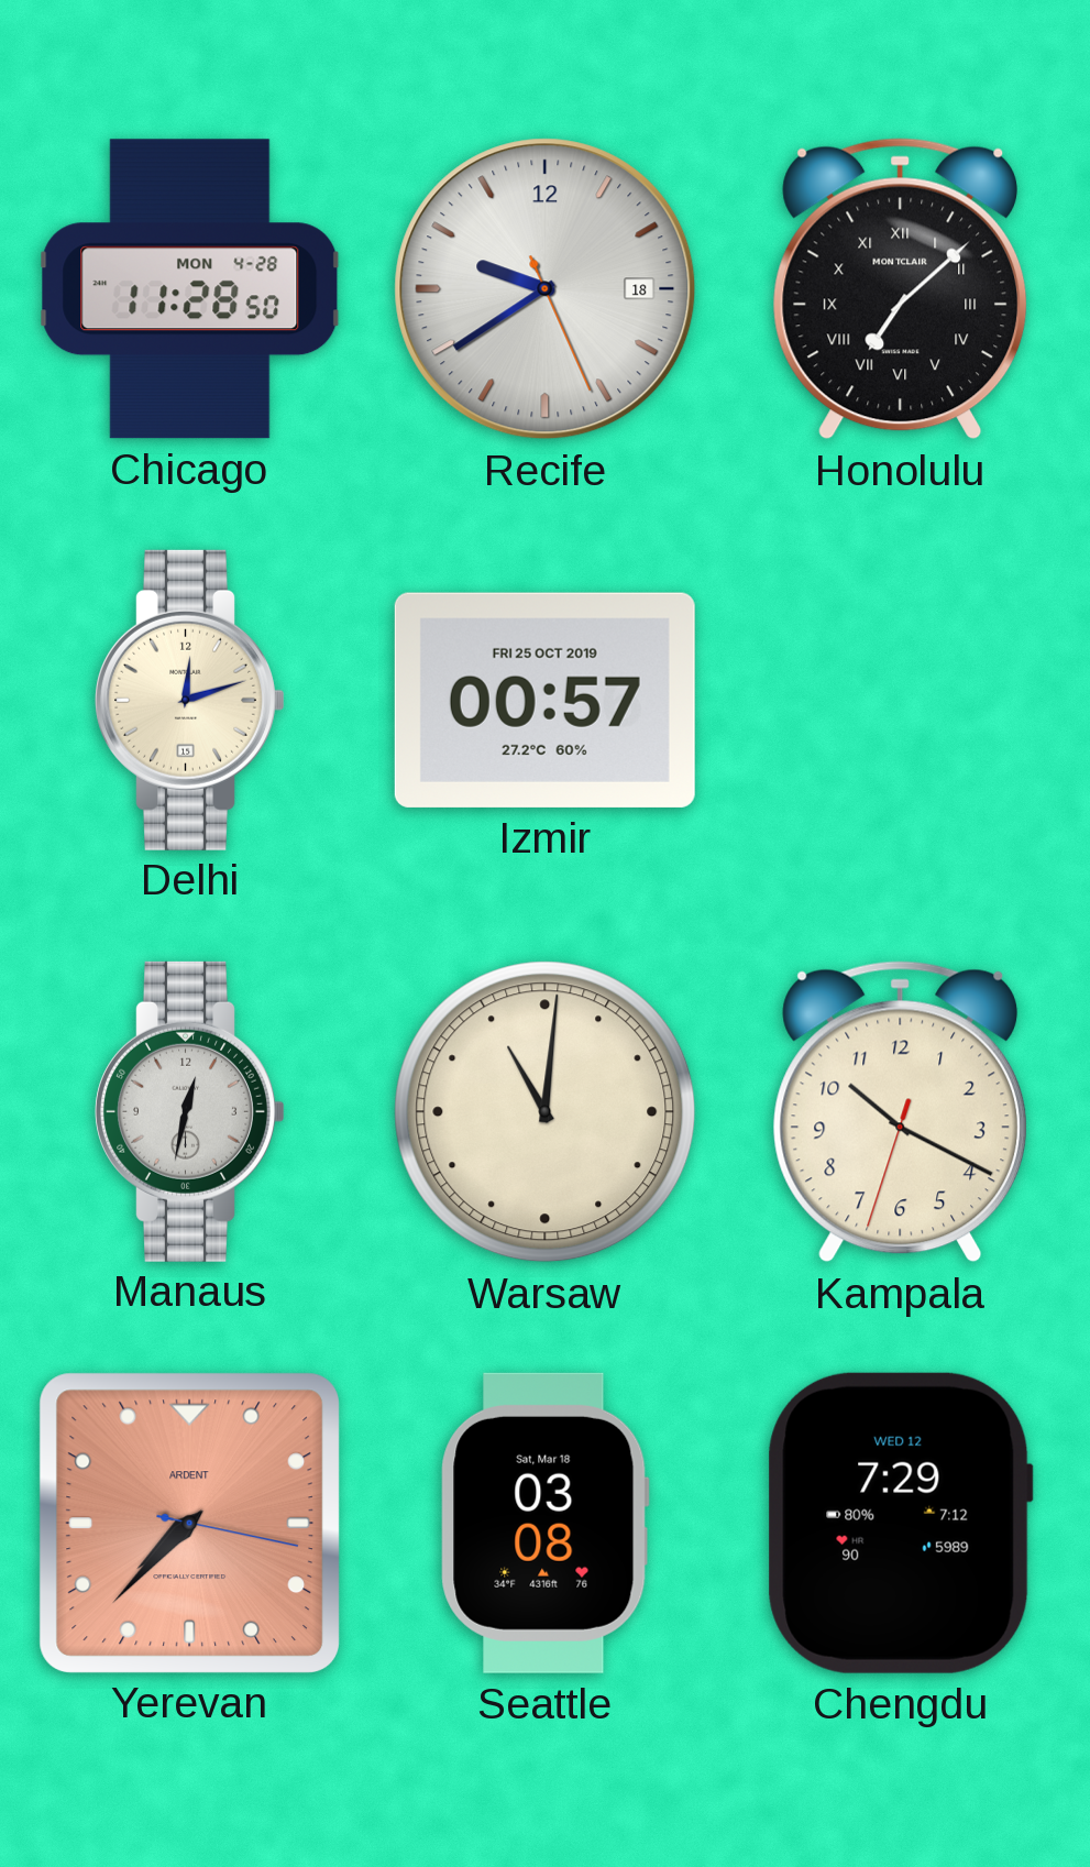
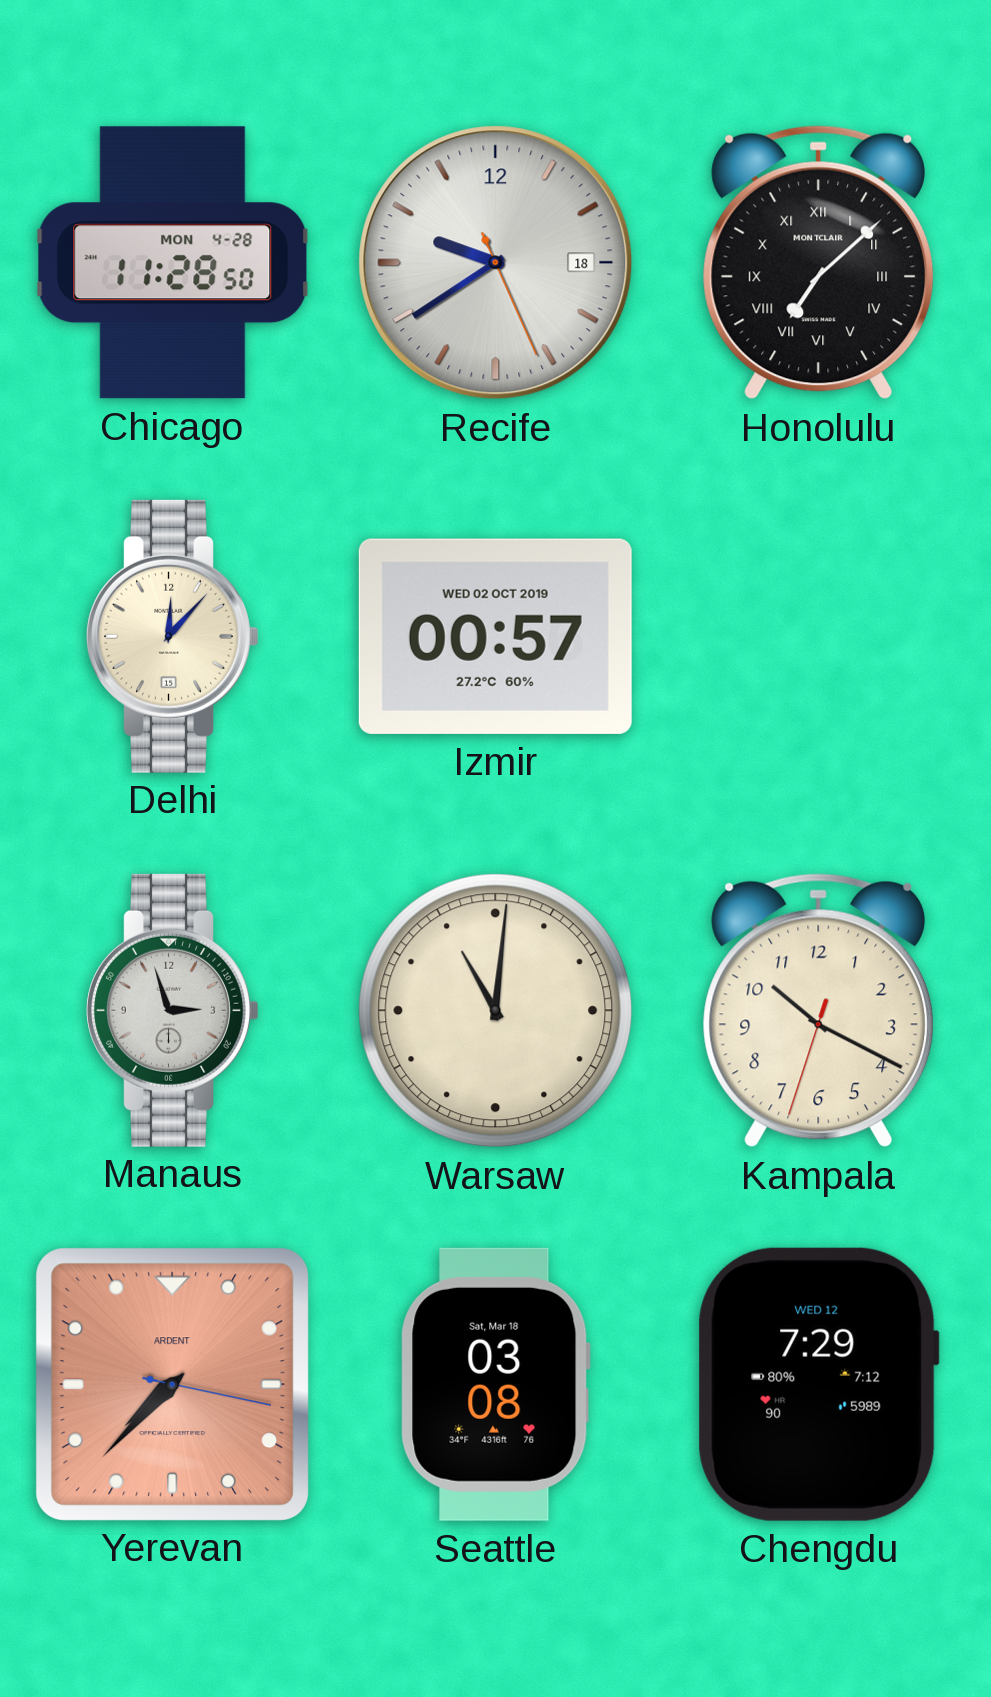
Delhi: 12:12 -> 12:07
Izmir date: FRI 25 OCT 2019 -> WED 02 OCT 2019
Manaus: 12:32 -> 2:57
